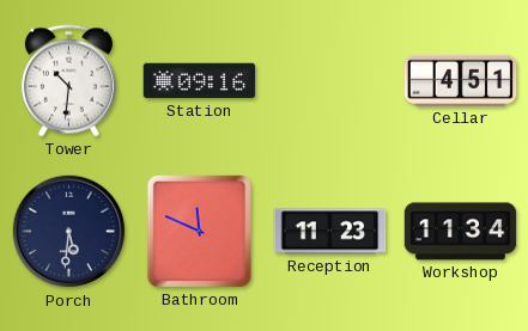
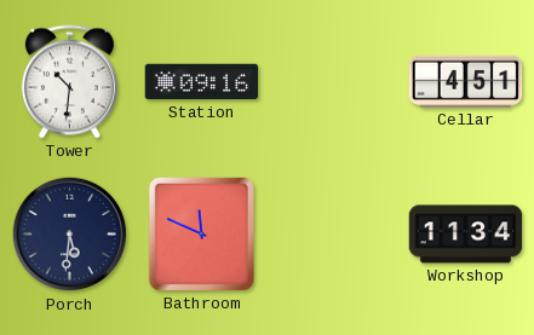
Reception: 11:23 -> none
